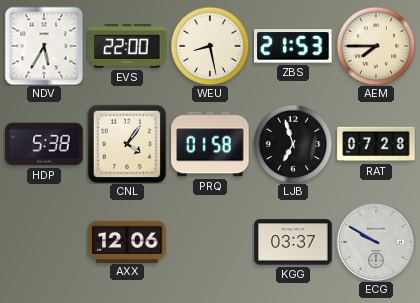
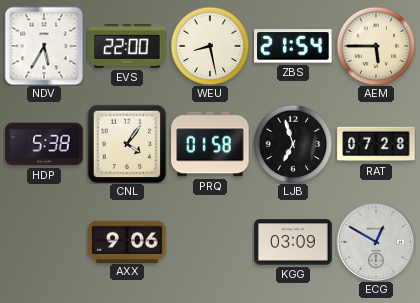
ZBS: 21:53 -> 21:54
AEM: 7:45 -> 5:45
AXX: 12:06 -> 9:06
KGG: 03:37 -> 03:09
ECG: 9:50 -> 12:50
